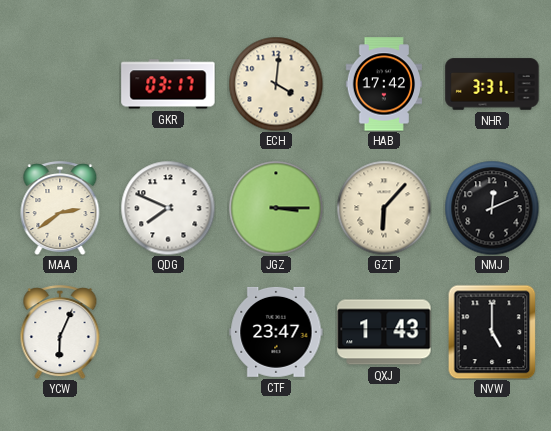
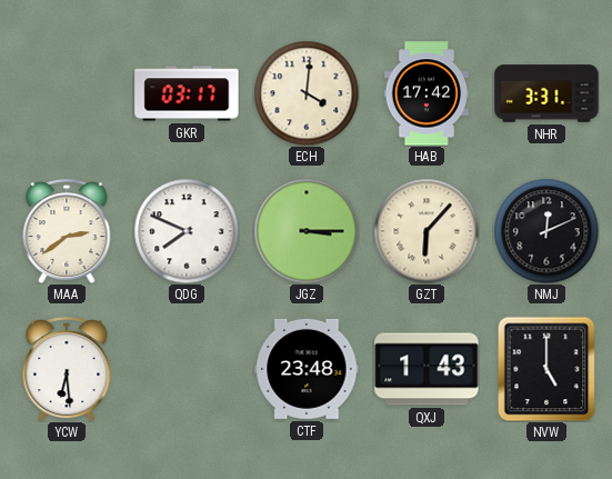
YCW: 6:04 -> 6:29
CTF: 23:47 -> 23:48
